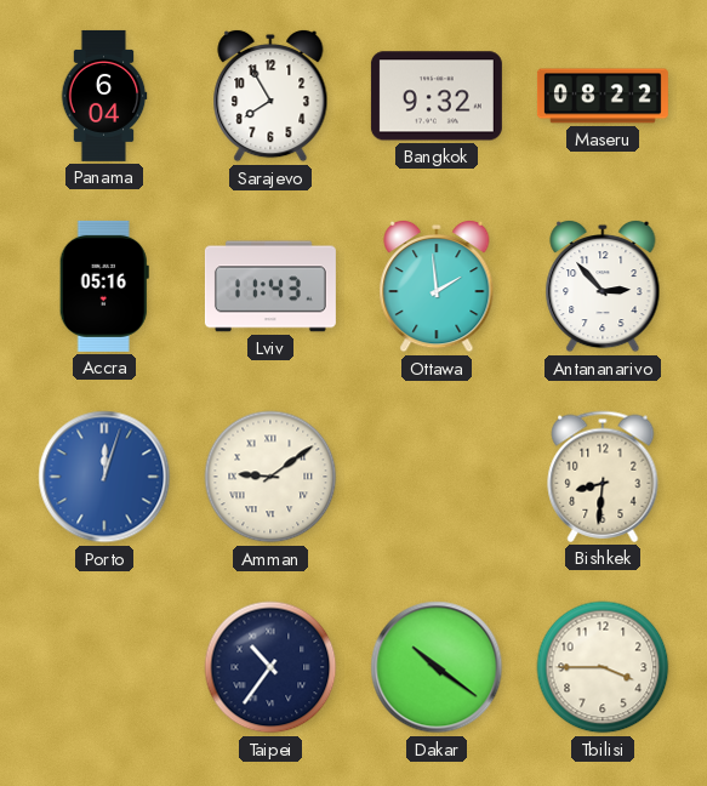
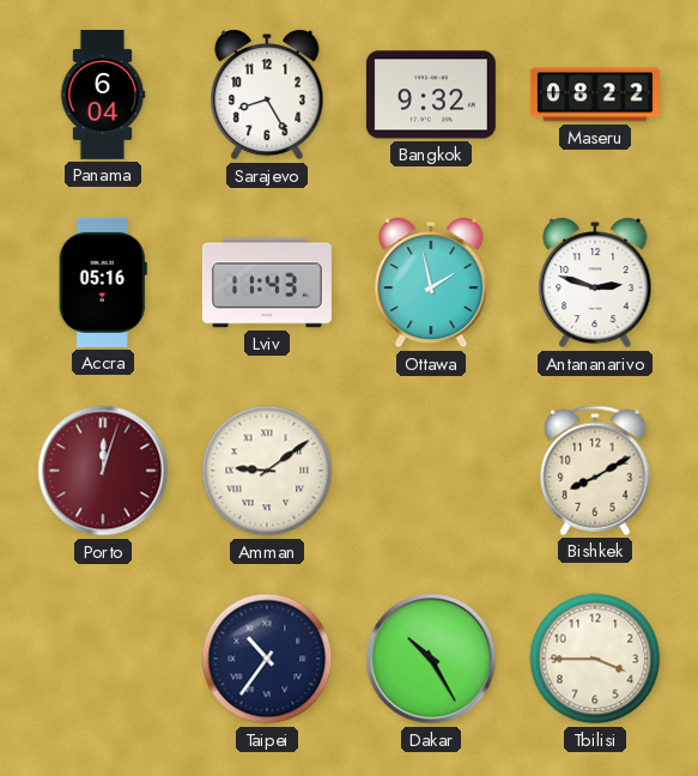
Sarajevo: 7:55 -> 8:25
Ottawa: 1:59 -> 1:58
Antananarivo: 2:53 -> 2:48
Porto dial: blue -> burgundy
Bishkek: 8:31 -> 8:10
Dakar: 10:21 -> 10:25
